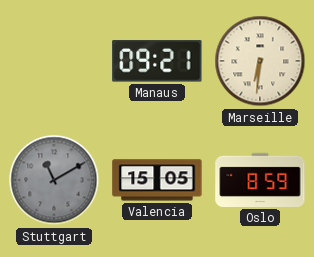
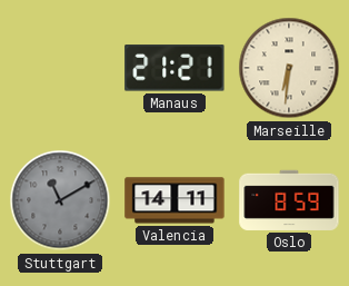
Manaus: 09:21 -> 21:21
Valencia: 15:05 -> 14:11
